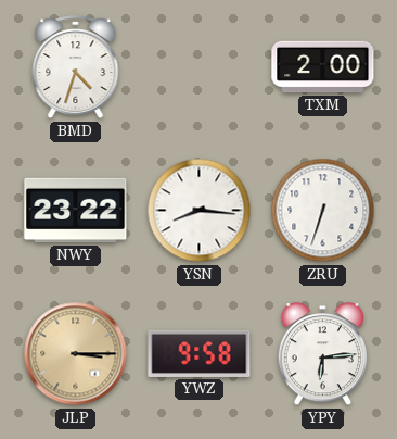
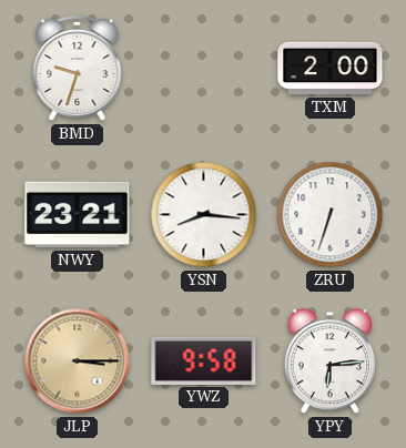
BMD: 4:33 -> 9:33
NWY: 23:22 -> 23:21
